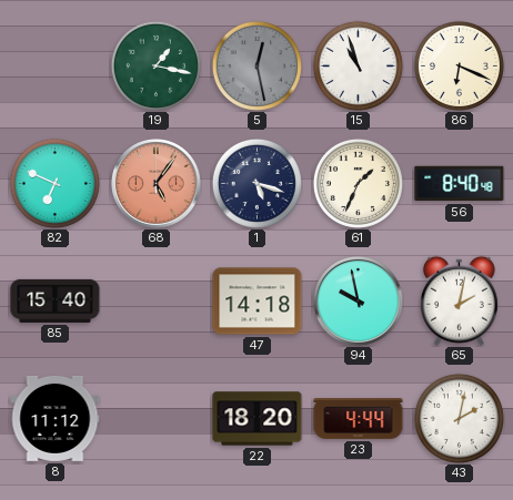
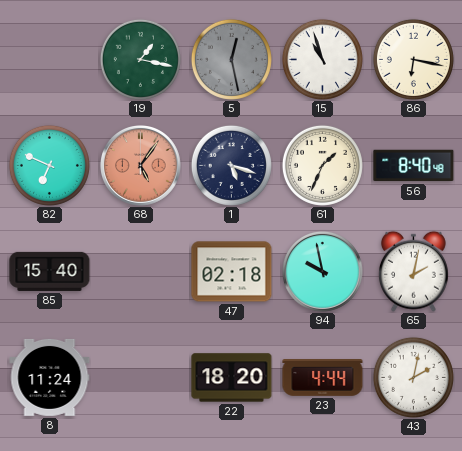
86: 6:19 -> 6:17
47: 14:18 -> 02:18
8: 11:12 -> 11:24
